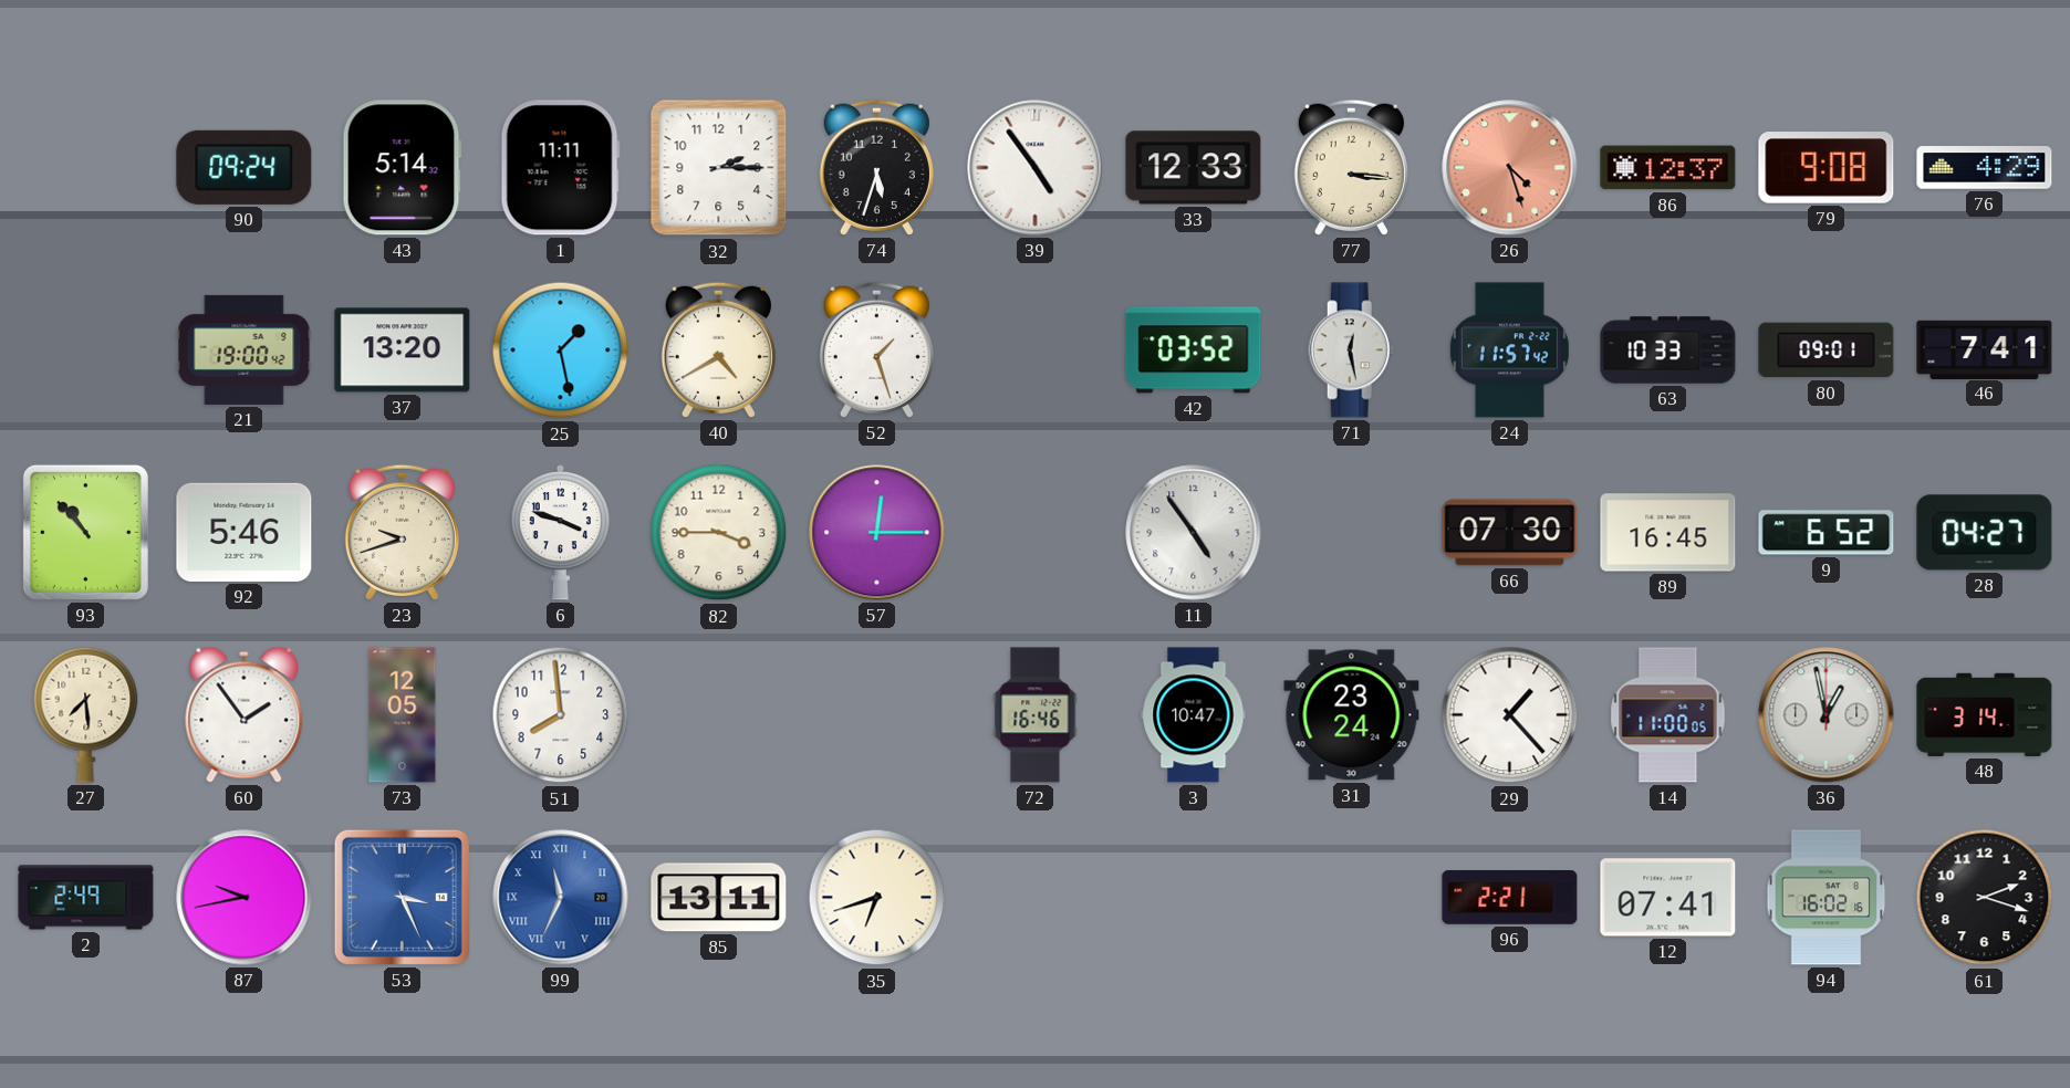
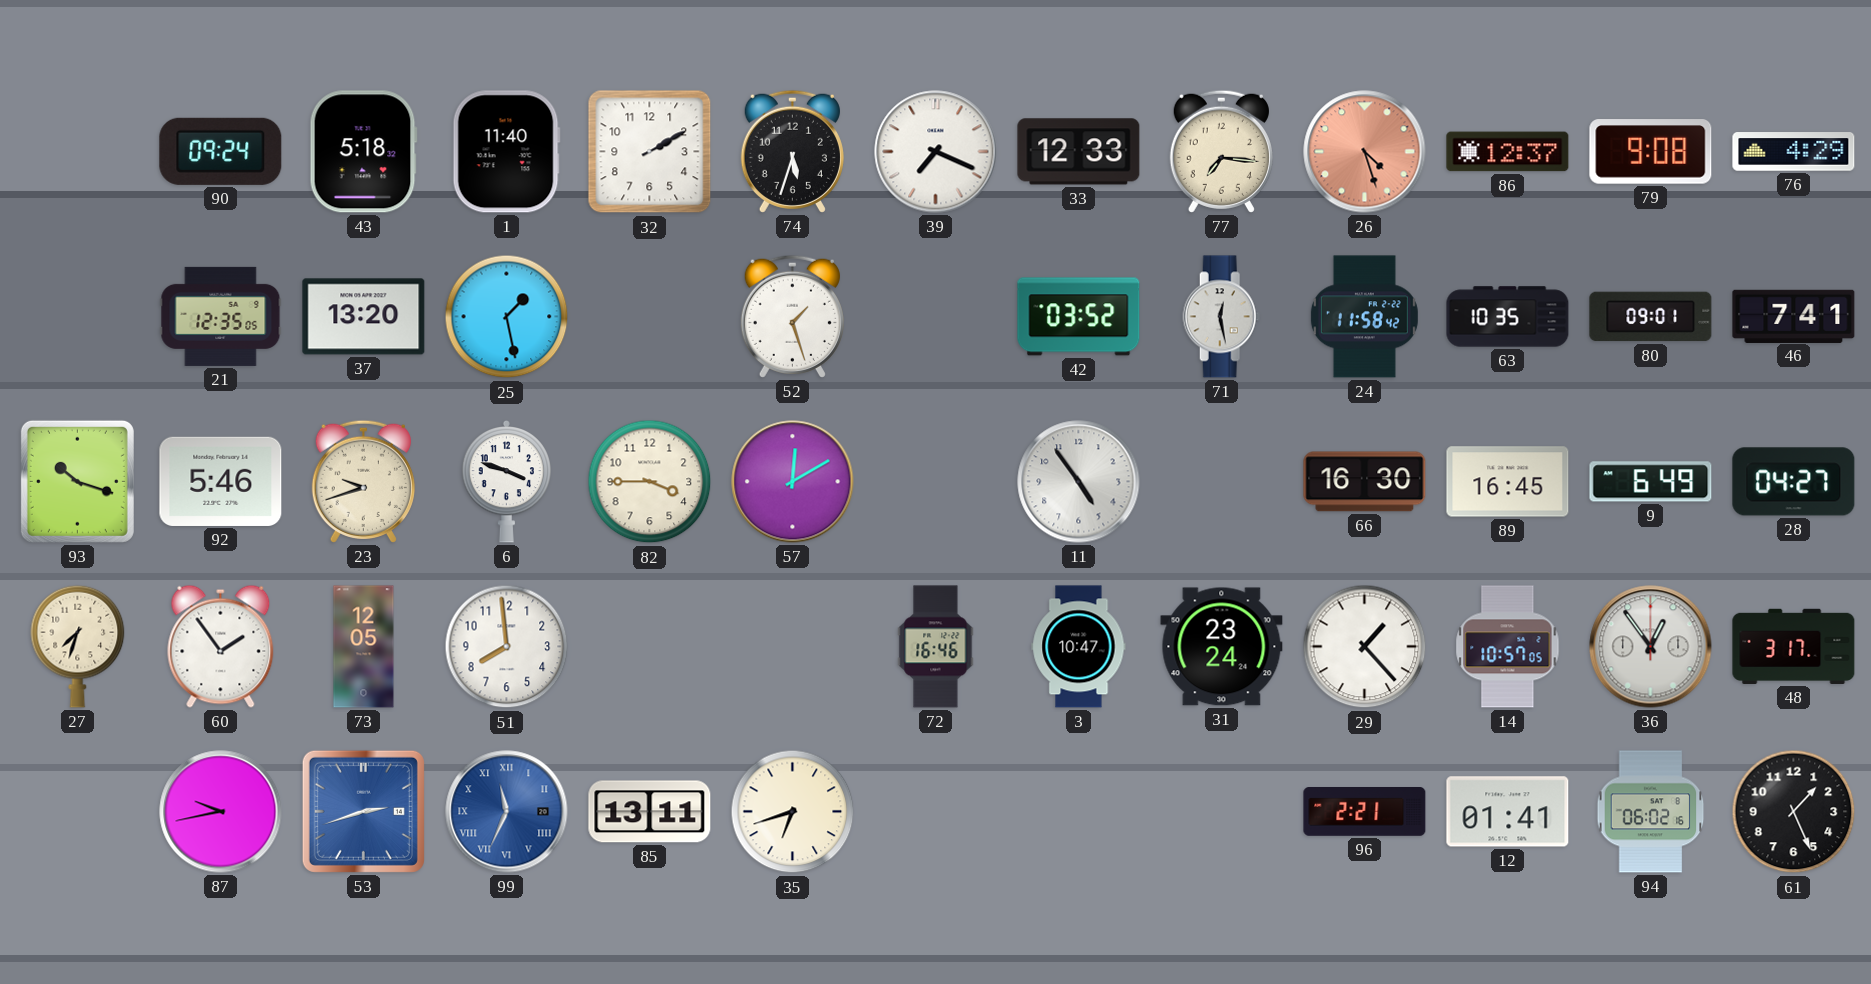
43: 5:14 -> 5:18
1: 11:11 -> 11:40
32: 2:15 -> 2:10
39: 4:54 -> 7:19
77: 3:16 -> 7:16
21: 19:00 -> 12:35
40: 4:40 -> none
24: 11:57 -> 11:58
63: 10:33 -> 10:35
93: 10:53 -> 10:18
57: 12:15 -> 12:10
66: 07:30 -> 16:30
9: 6:52 -> 6:49
27: 7:29 -> 7:33
14: 11:00 -> 10:57
36: 12:58 -> 12:54
48: 3:14 -> 3:17
2: 2:49 -> none
53: 3:26 -> 2:42
12: 07:41 -> 01:41
94: 16:02 -> 06:02
61: 2:18 -> 1:26
